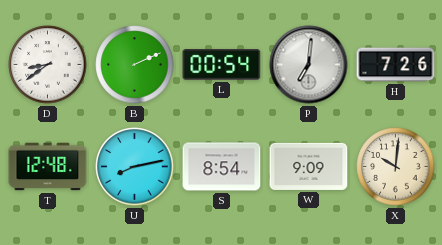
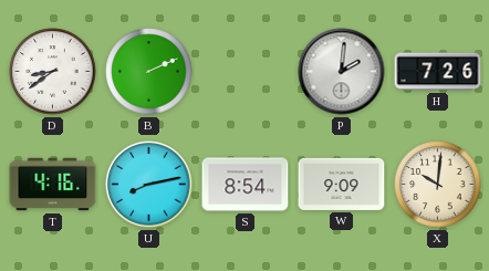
L: 00:54 -> none
P: 7:01 -> 2:01
T: 12:48 -> 4:16
